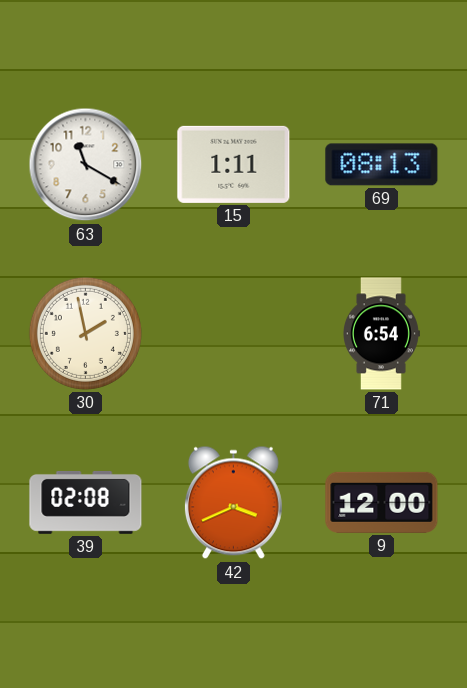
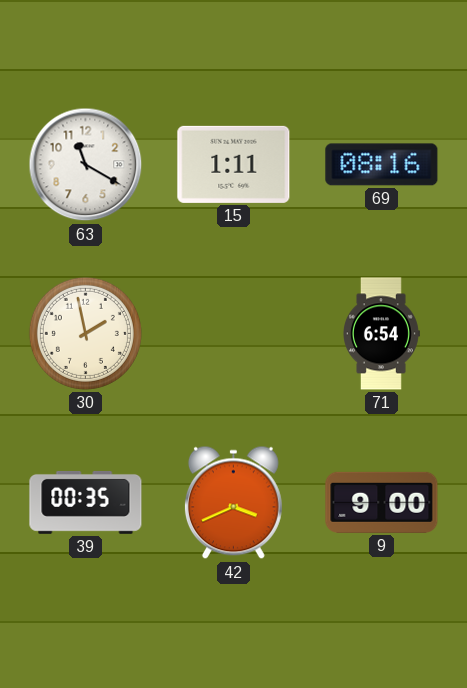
69: 08:13 -> 08:16
39: 02:08 -> 00:35
9: 12:00 -> 9:00
